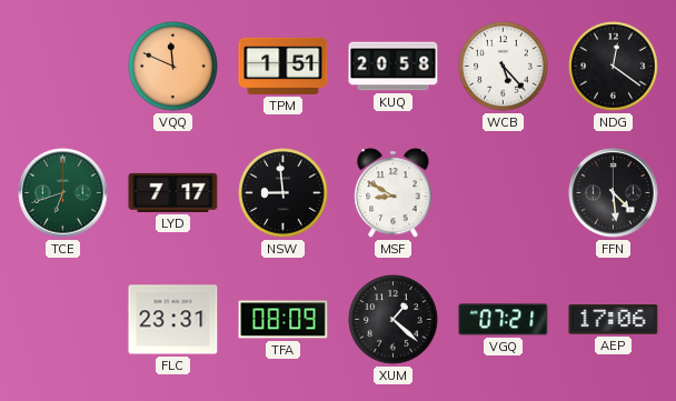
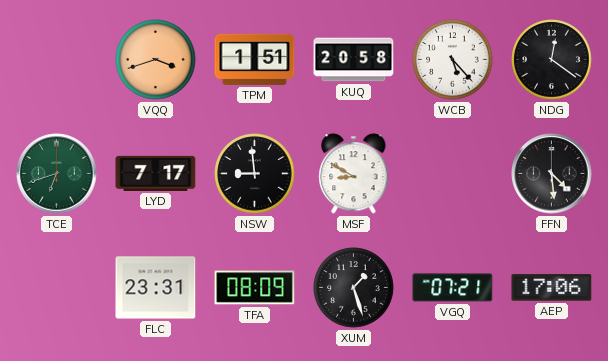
VQQ: 11:49 -> 3:42
XUM: 1:22 -> 1:27
